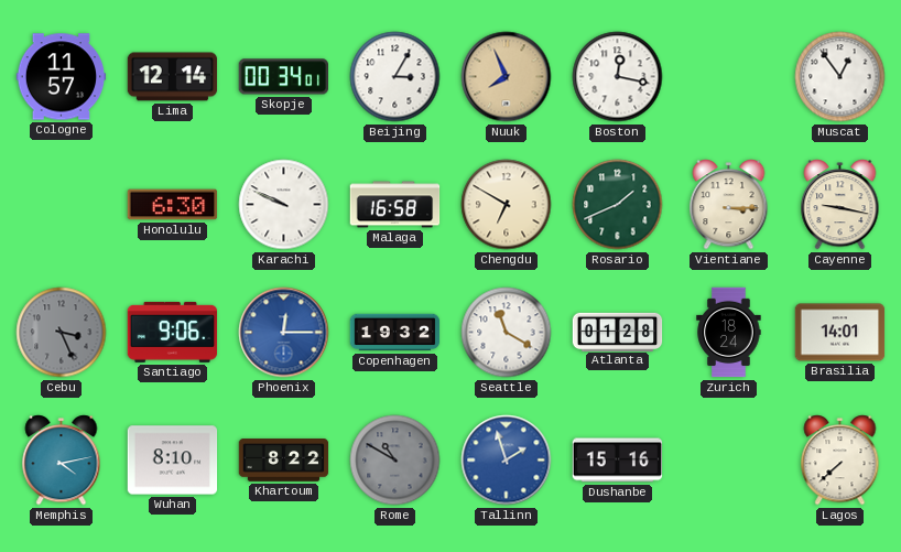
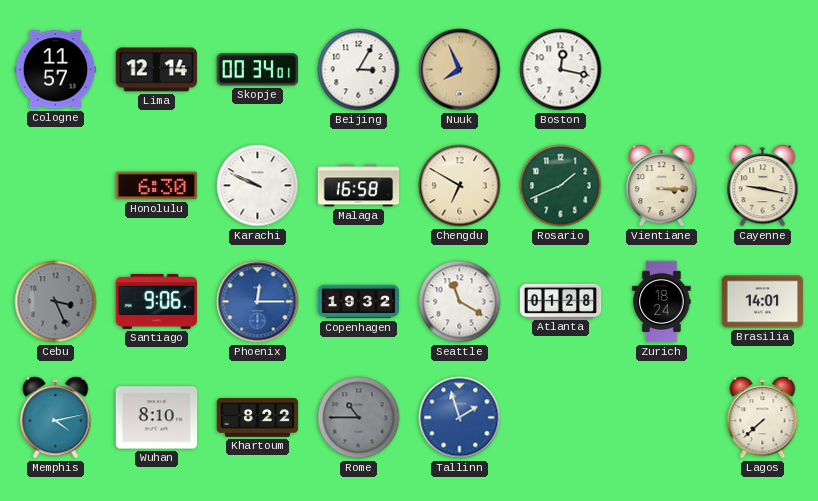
Muscat: 12:54 -> none
Rome: 10:50 -> 10:45
Dushanbe: 15:16 -> none
